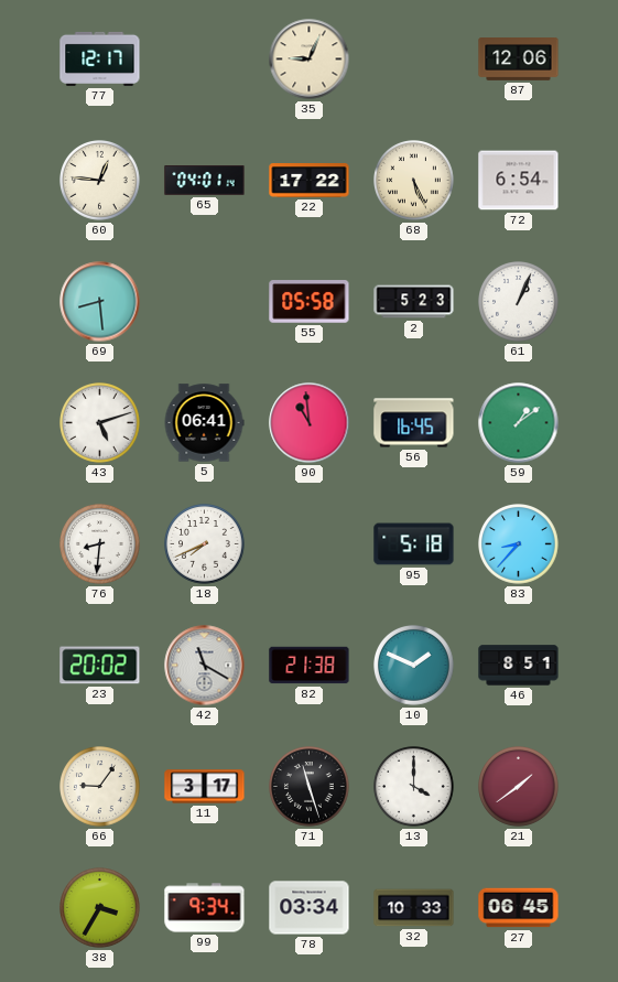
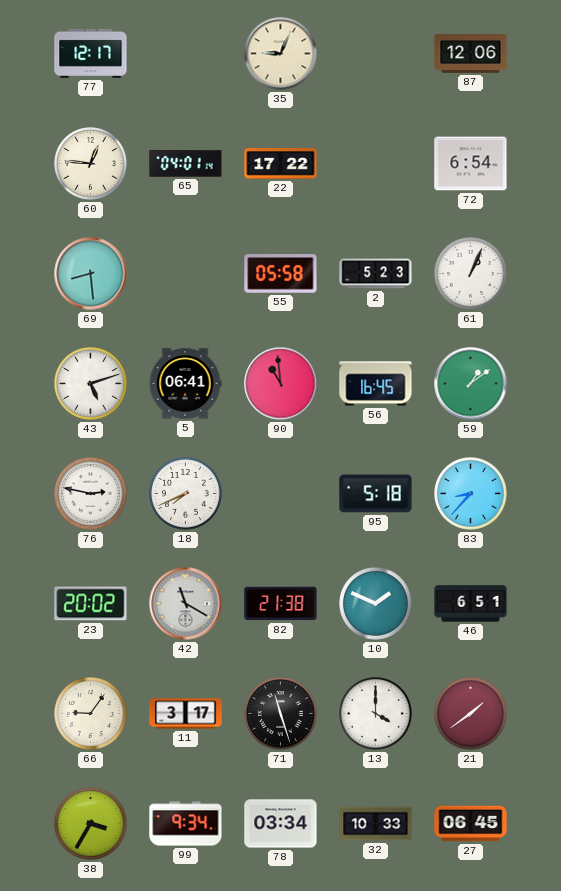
68: 5:26 -> none
76: 8:31 -> 2:47
46: 8:51 -> 6:51
